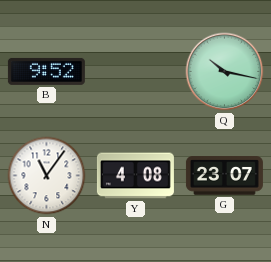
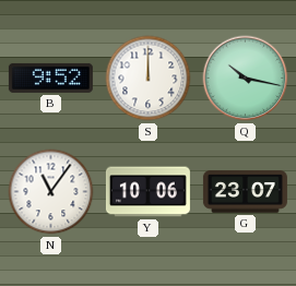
S: none -> 12:00
Y: 4:08 -> 10:06
